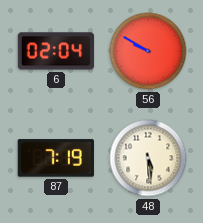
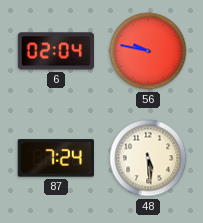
56: 9:50 -> 9:47
87: 7:19 -> 7:24
